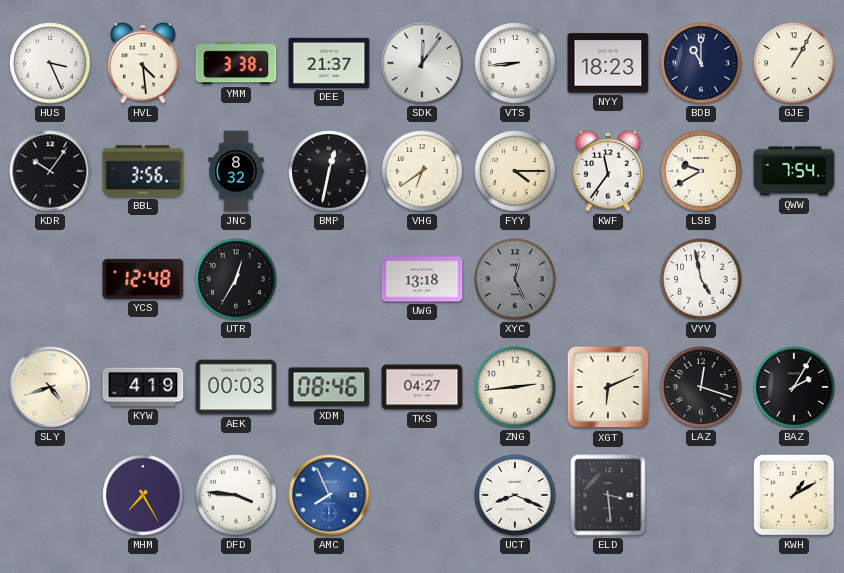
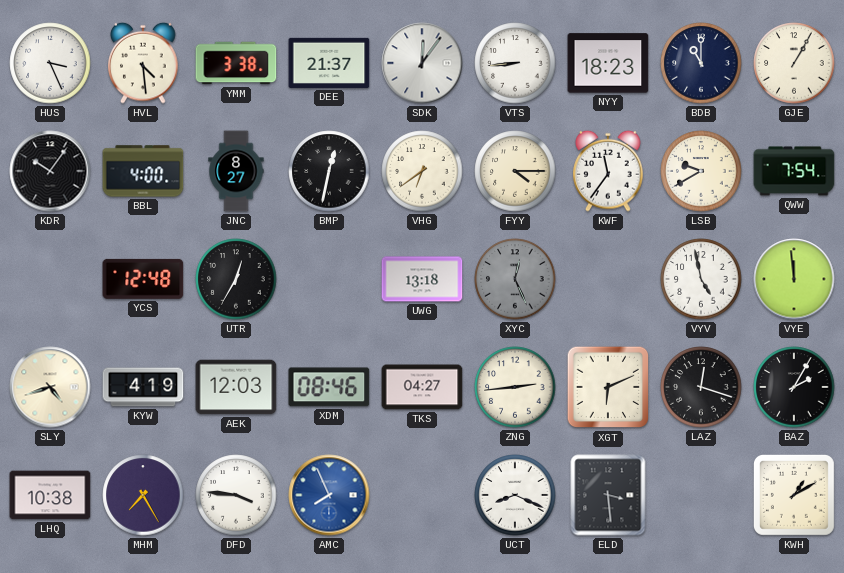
BBL: 3:56 -> 4:00
JNC: 8:32 -> 8:27
VYE: none -> 11:59
AEK: 00:03 -> 12:03
LHQ: none -> 10:38
